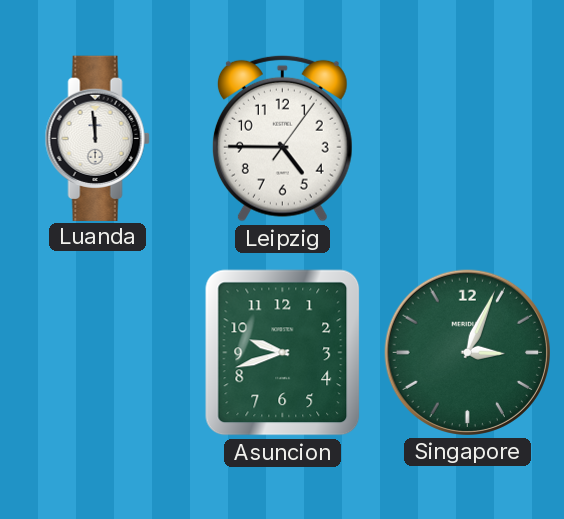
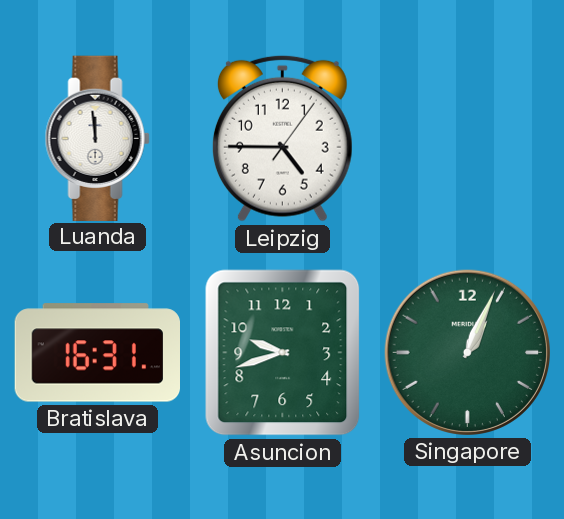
Bratislava: none -> 16:31
Singapore: 3:04 -> 1:04
